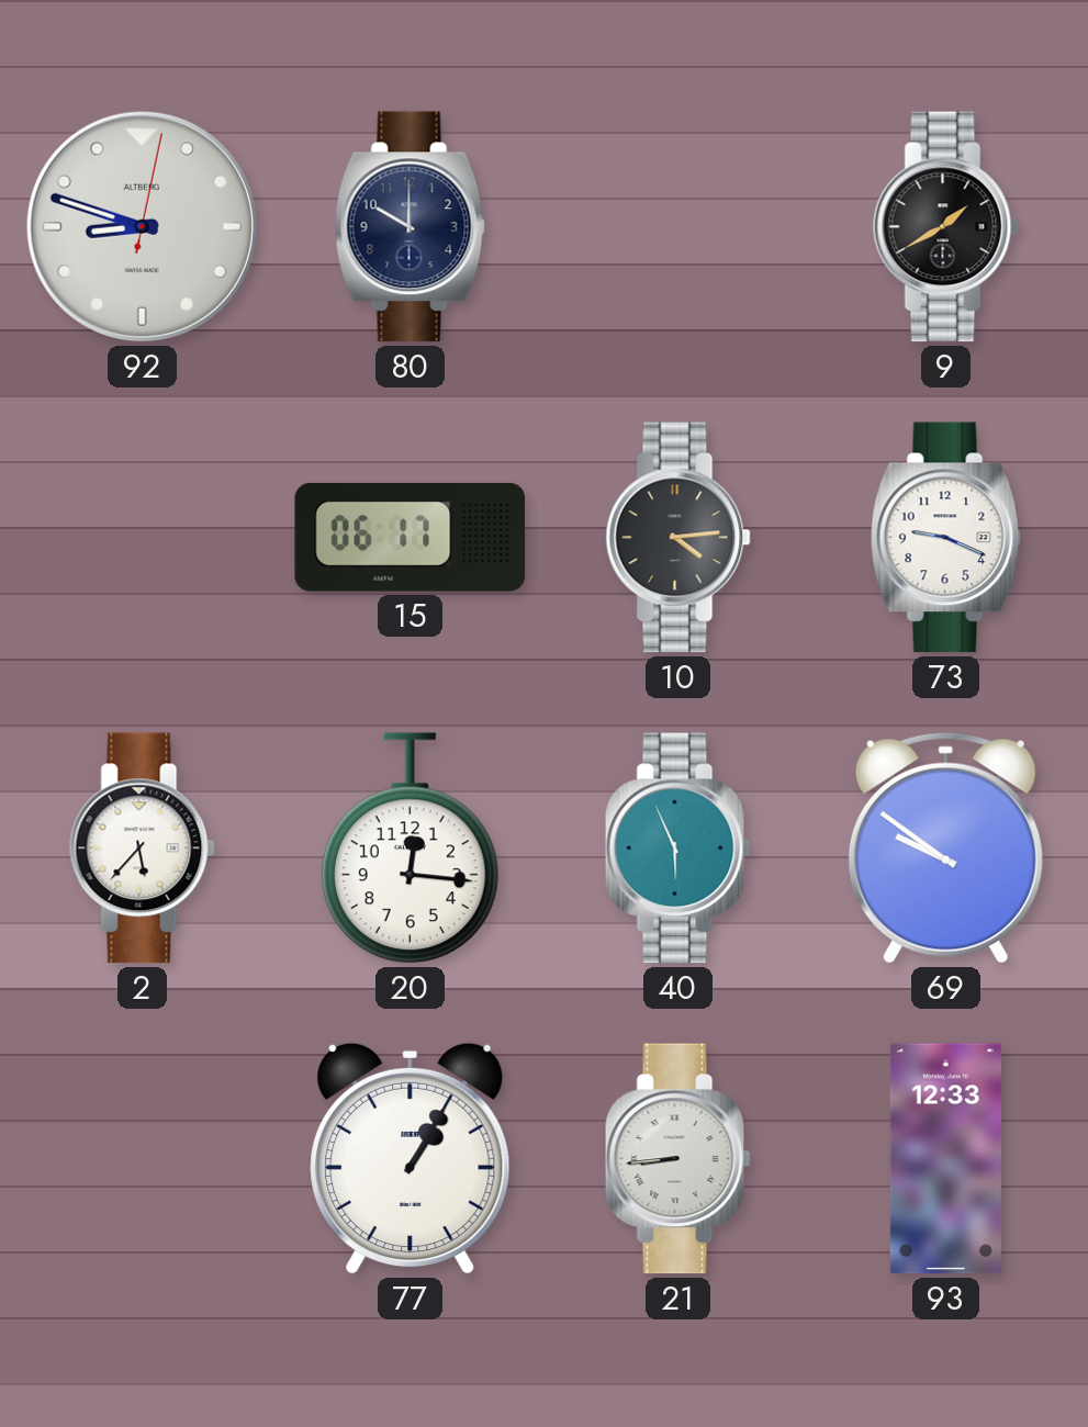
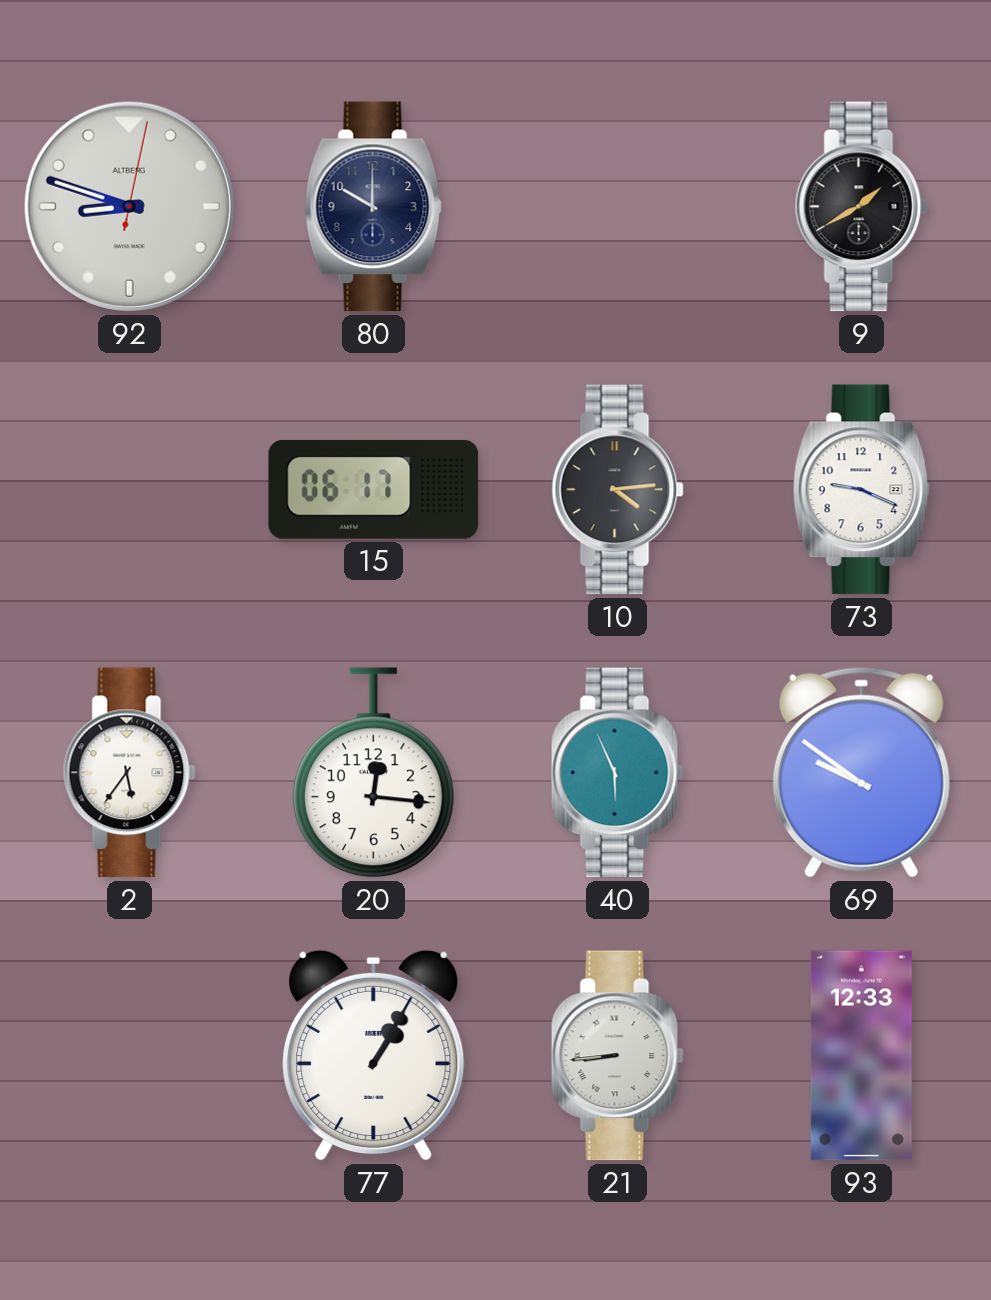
2: 5:37 -> 5:36
